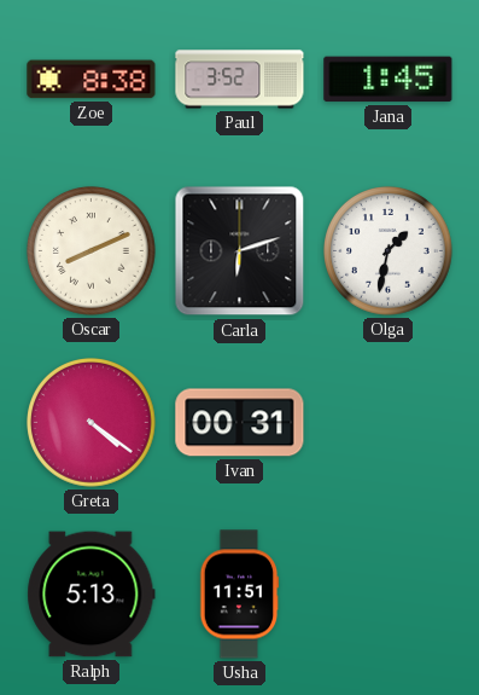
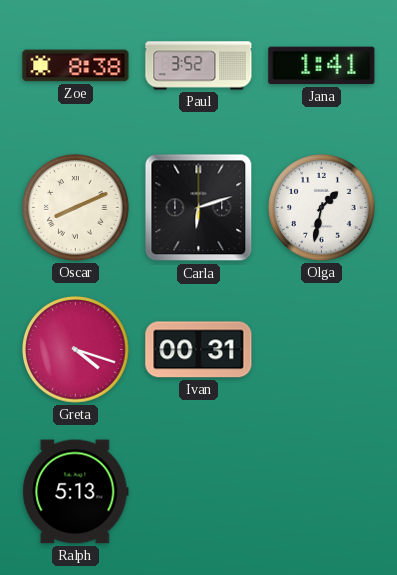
Jana: 1:45 -> 1:41
Greta: 4:21 -> 4:18
Usha: 11:51 -> none
